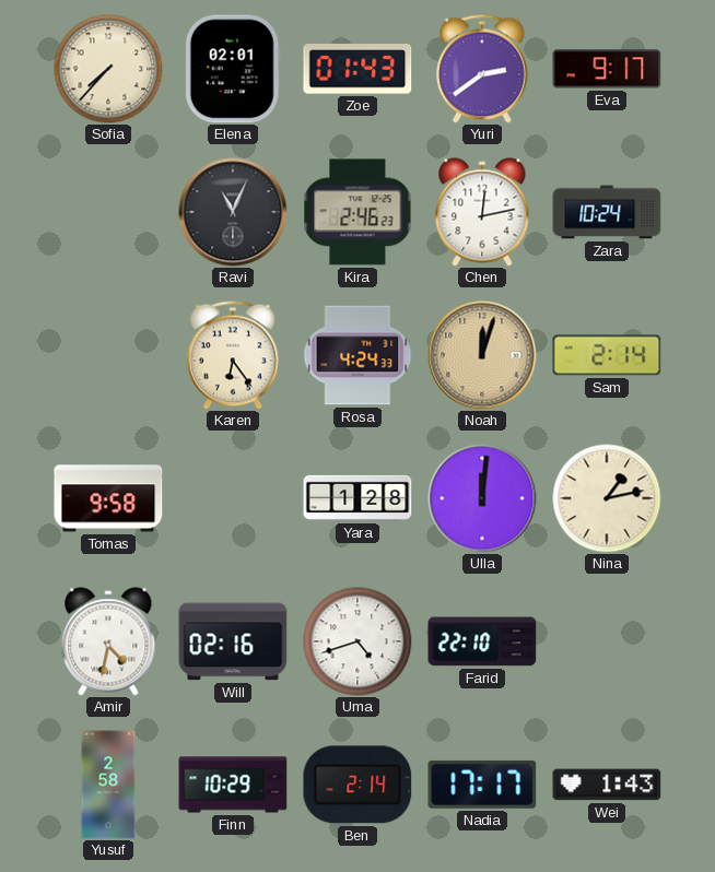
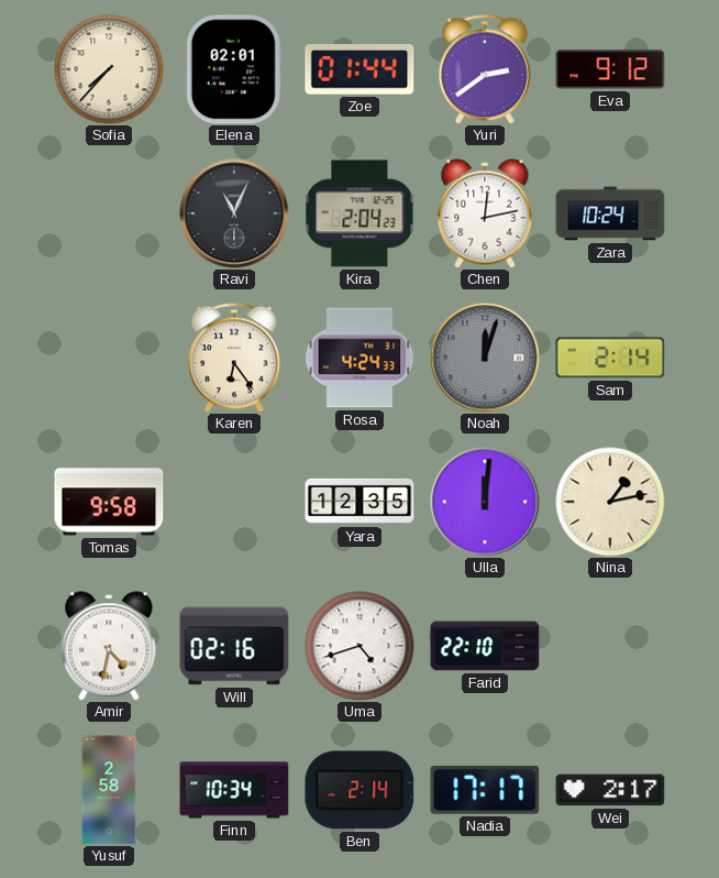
Zoe: 01:43 -> 01:44
Eva: 9:17 -> 9:12
Kira: 2:46 -> 2:04
Noah dial: champagne -> grey
Yara: 1:28 -> 12:35
Finn: 10:29 -> 10:34
Wei: 1:43 -> 2:17
